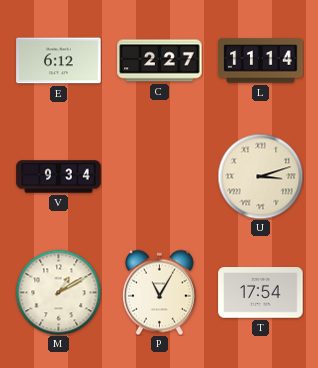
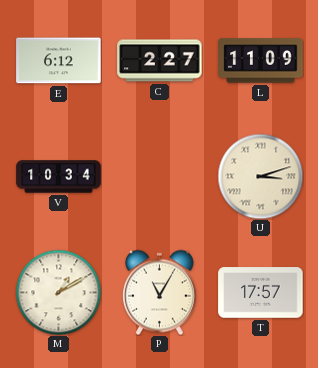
L: 11:14 -> 11:09
V: 9:34 -> 10:34
T: 17:54 -> 17:57
